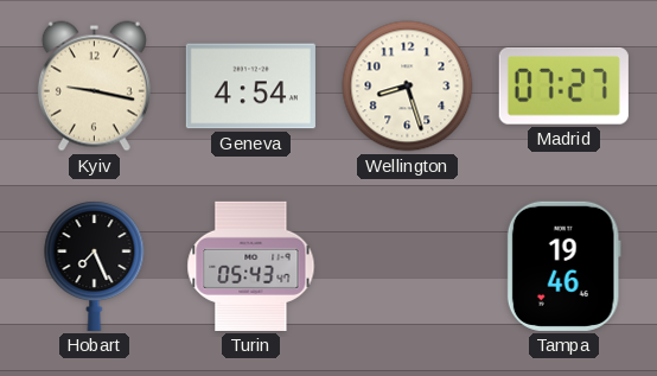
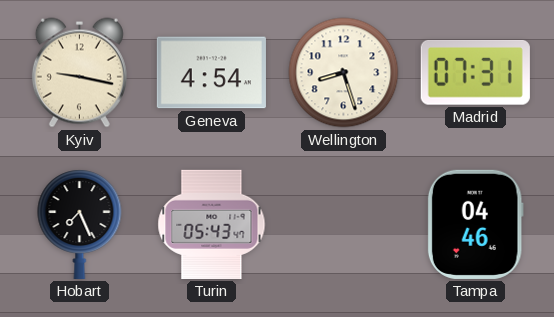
Madrid: 07:27 -> 07:31
Tampa: 19:46 -> 04:46
